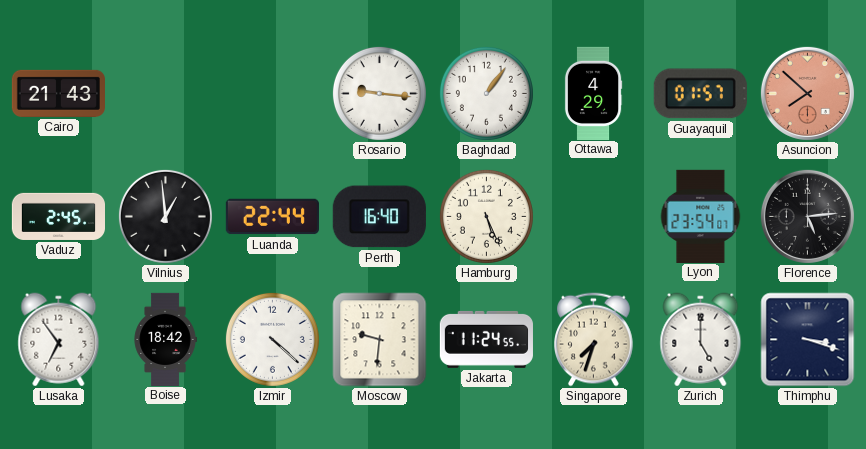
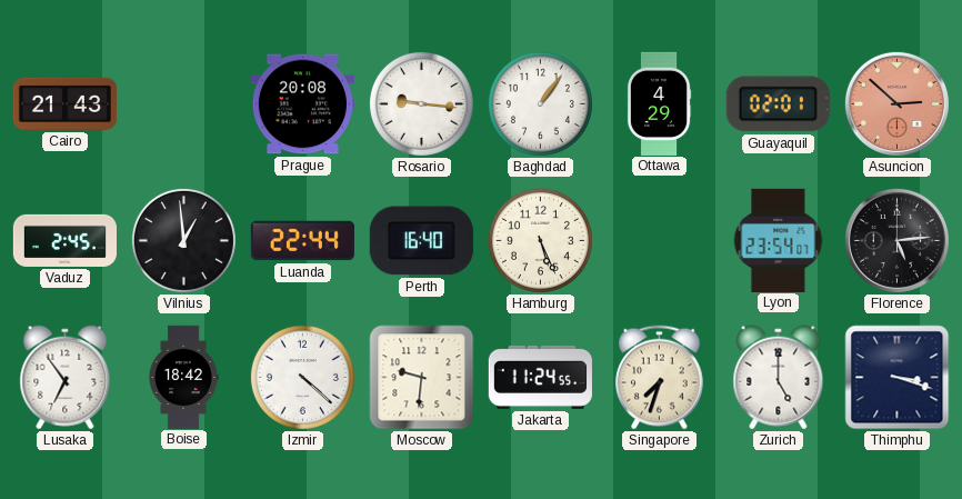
Prague: none -> 20:08
Guayaquil: 01:57 -> 02:01
Asuncion: 7:52 -> 2:52
